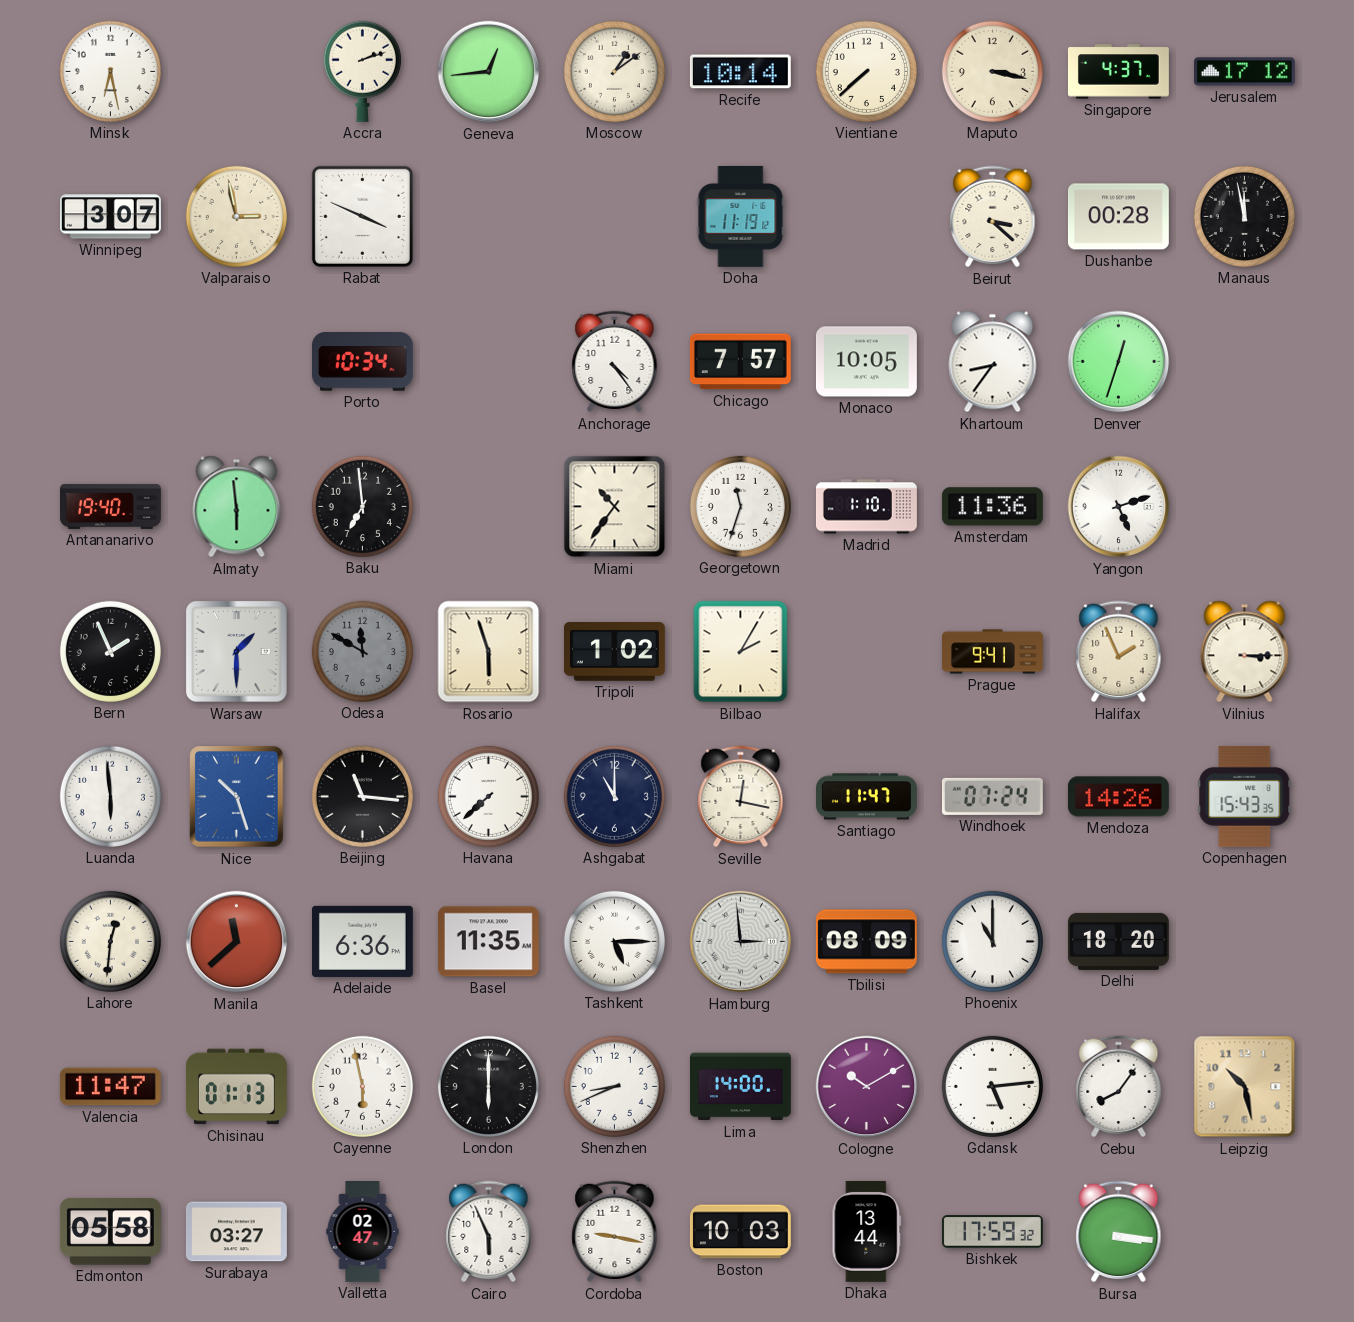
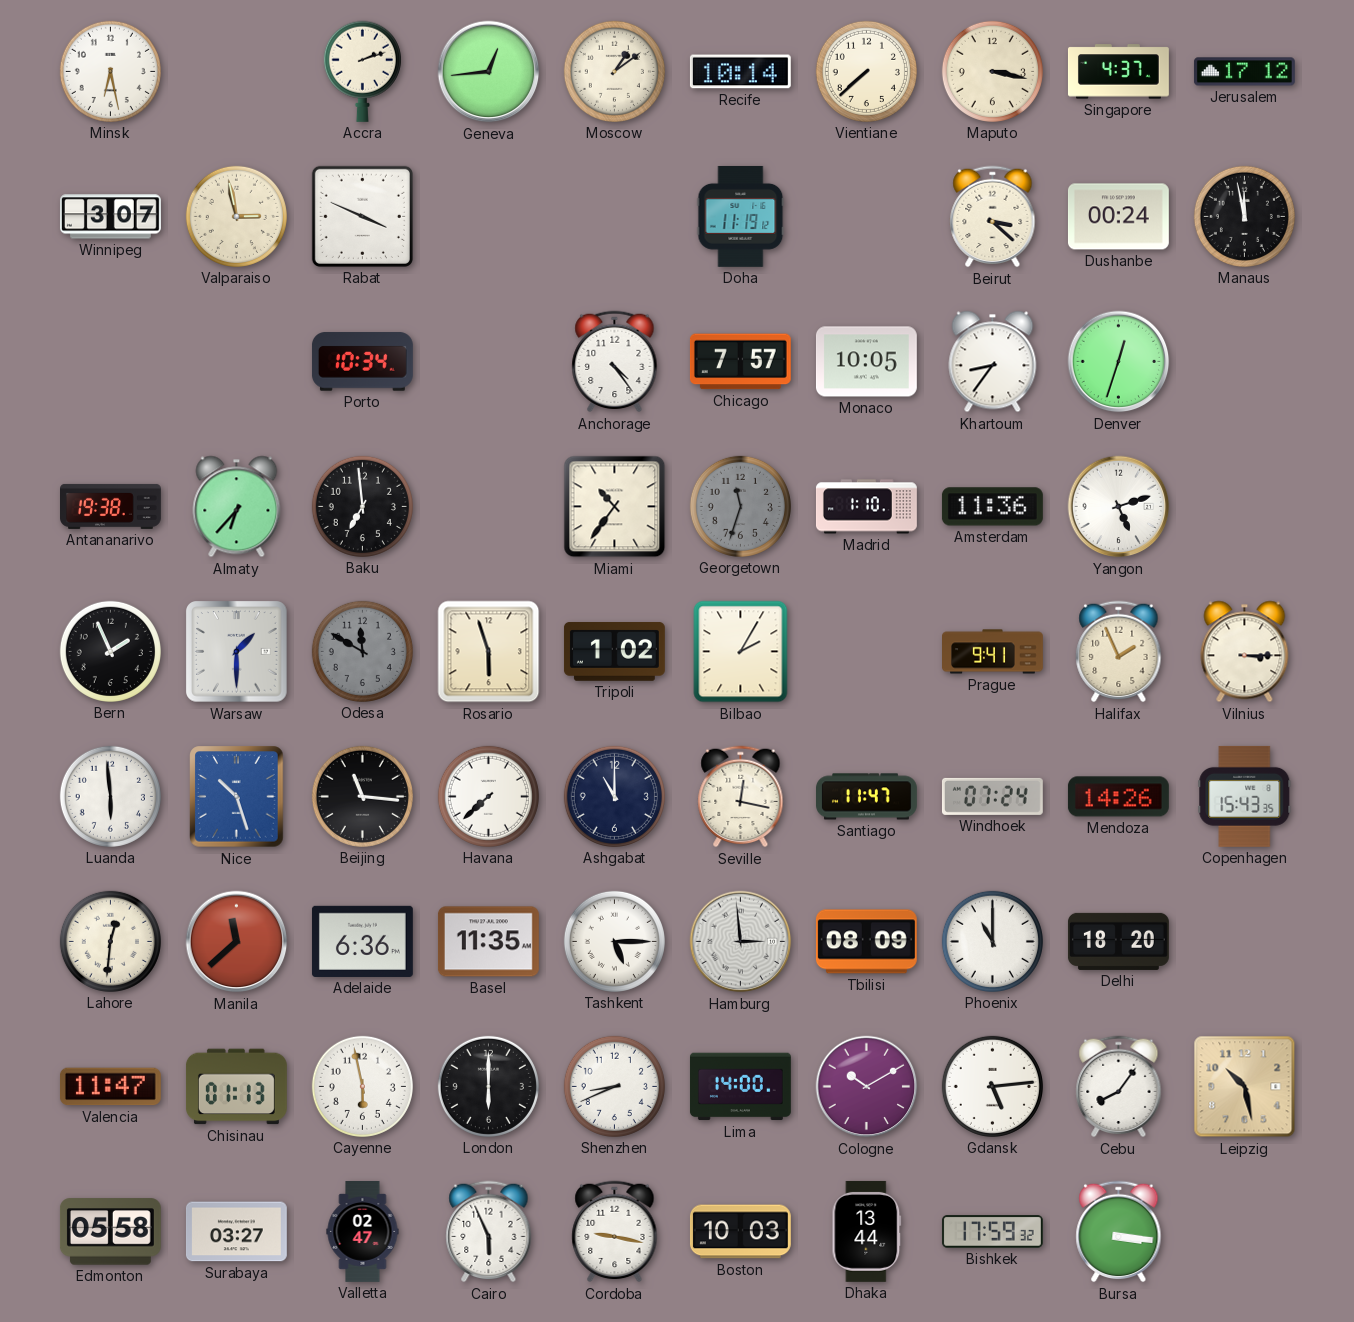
Dushanbe: 00:28 -> 00:24
Antananarivo: 19:40 -> 19:38
Almaty: 5:59 -> 6:37
Georgetown dial: white -> grey
